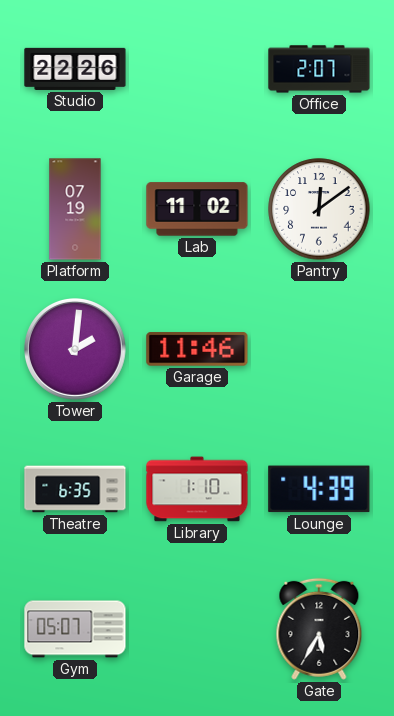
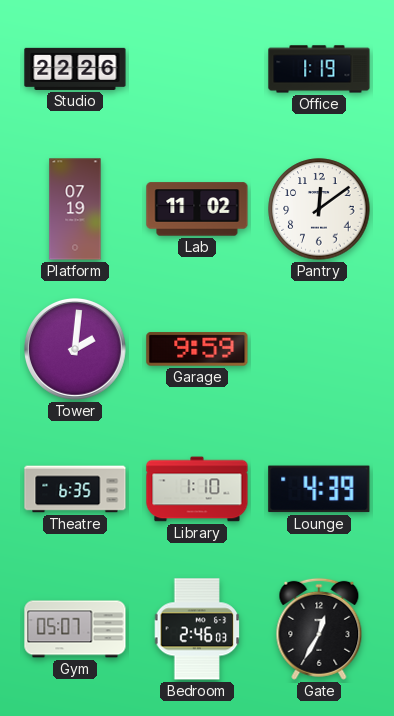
Office: 2:07 -> 1:19
Garage: 11:46 -> 9:59
Bedroom: none -> 2:46
Gate: 5:35 -> 12:35
